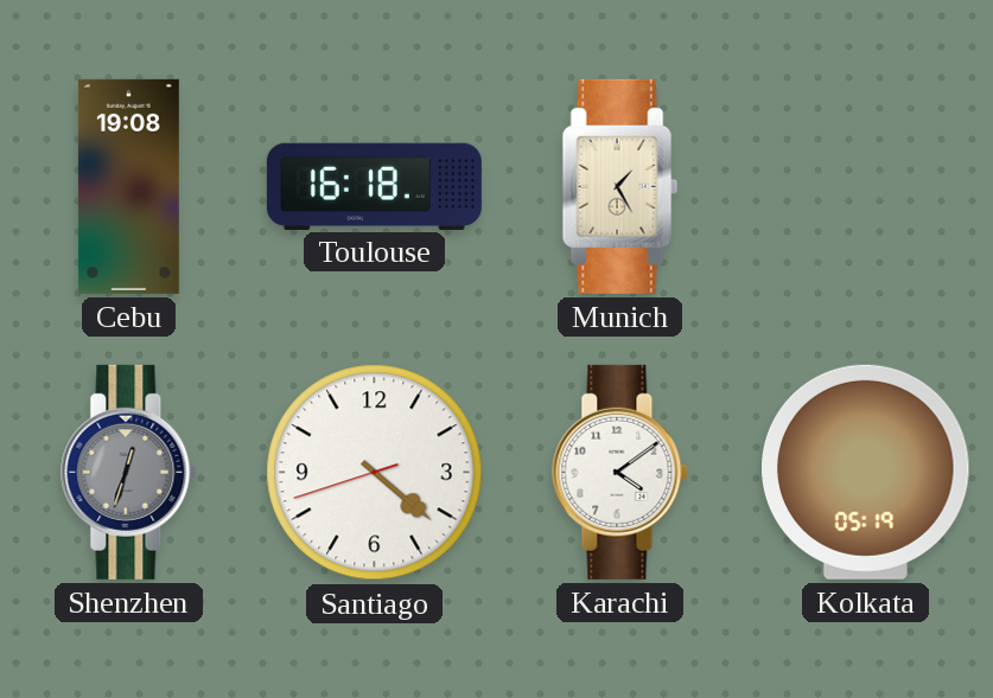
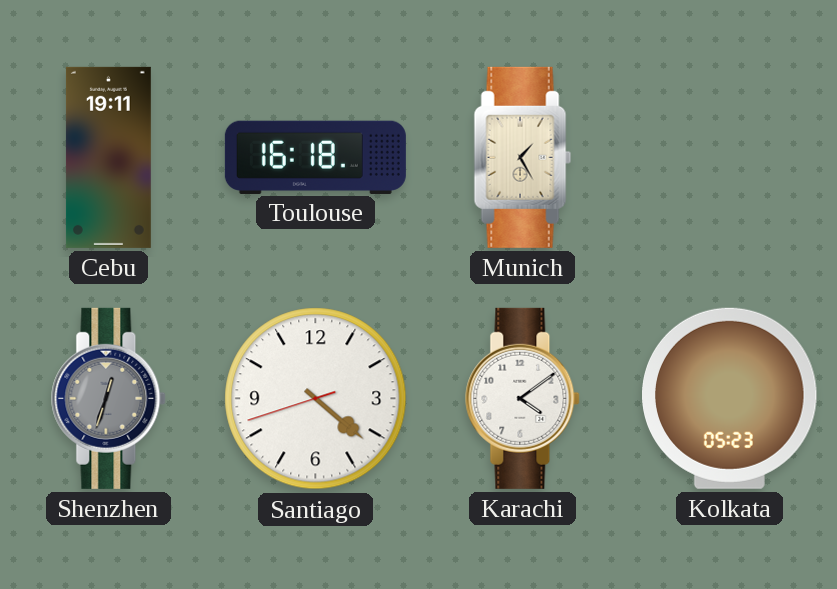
Cebu: 19:08 -> 19:11
Kolkata: 05:19 -> 05:23
